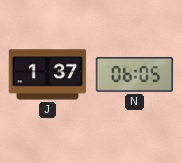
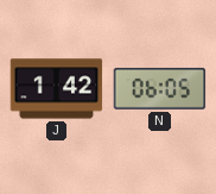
J: 1:37 -> 1:42
